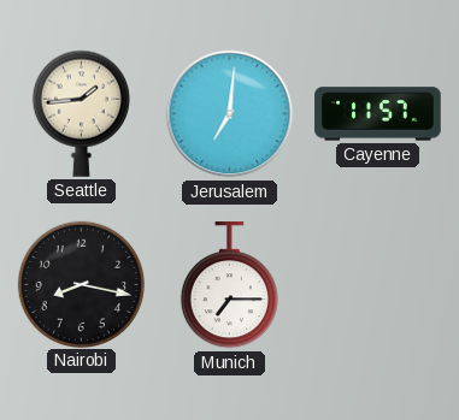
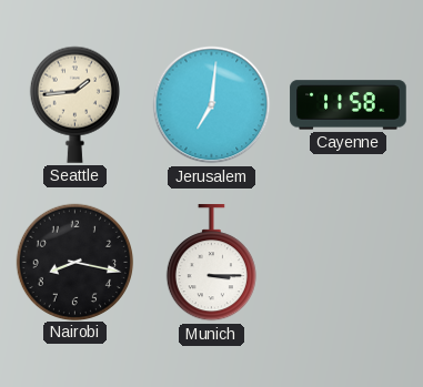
Cayenne: 11:57 -> 11:58
Munich: 7:15 -> 3:15
